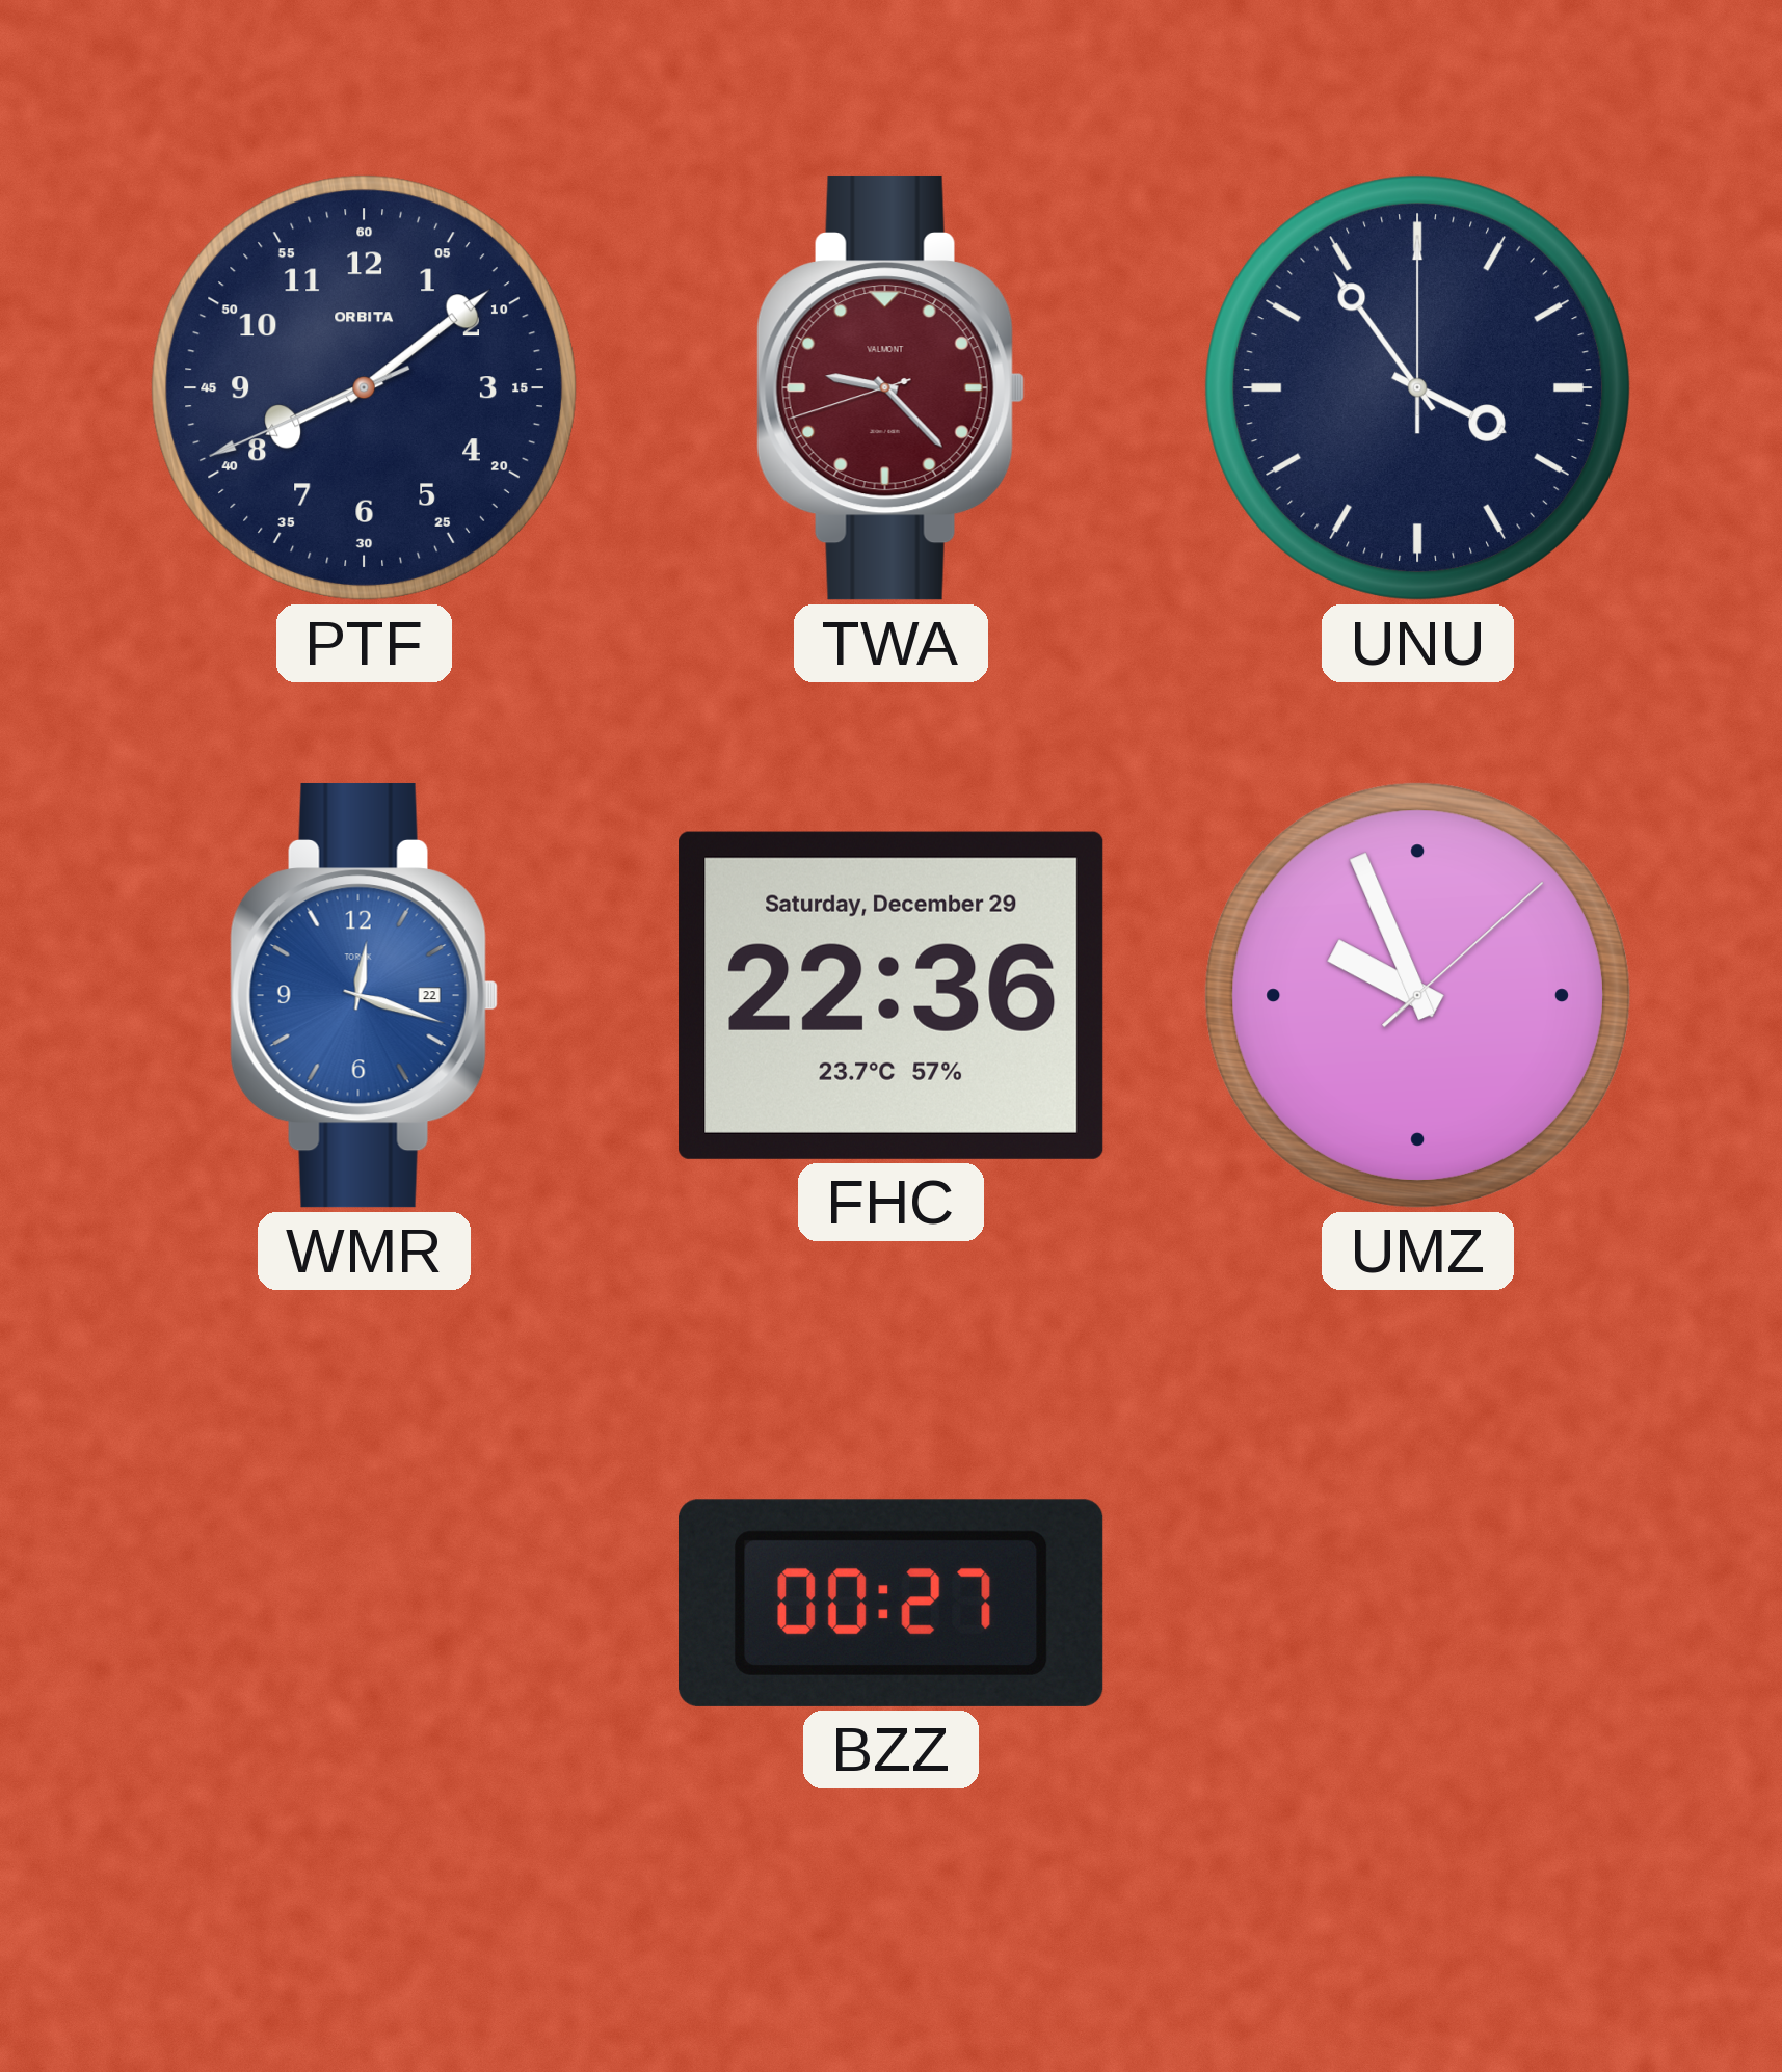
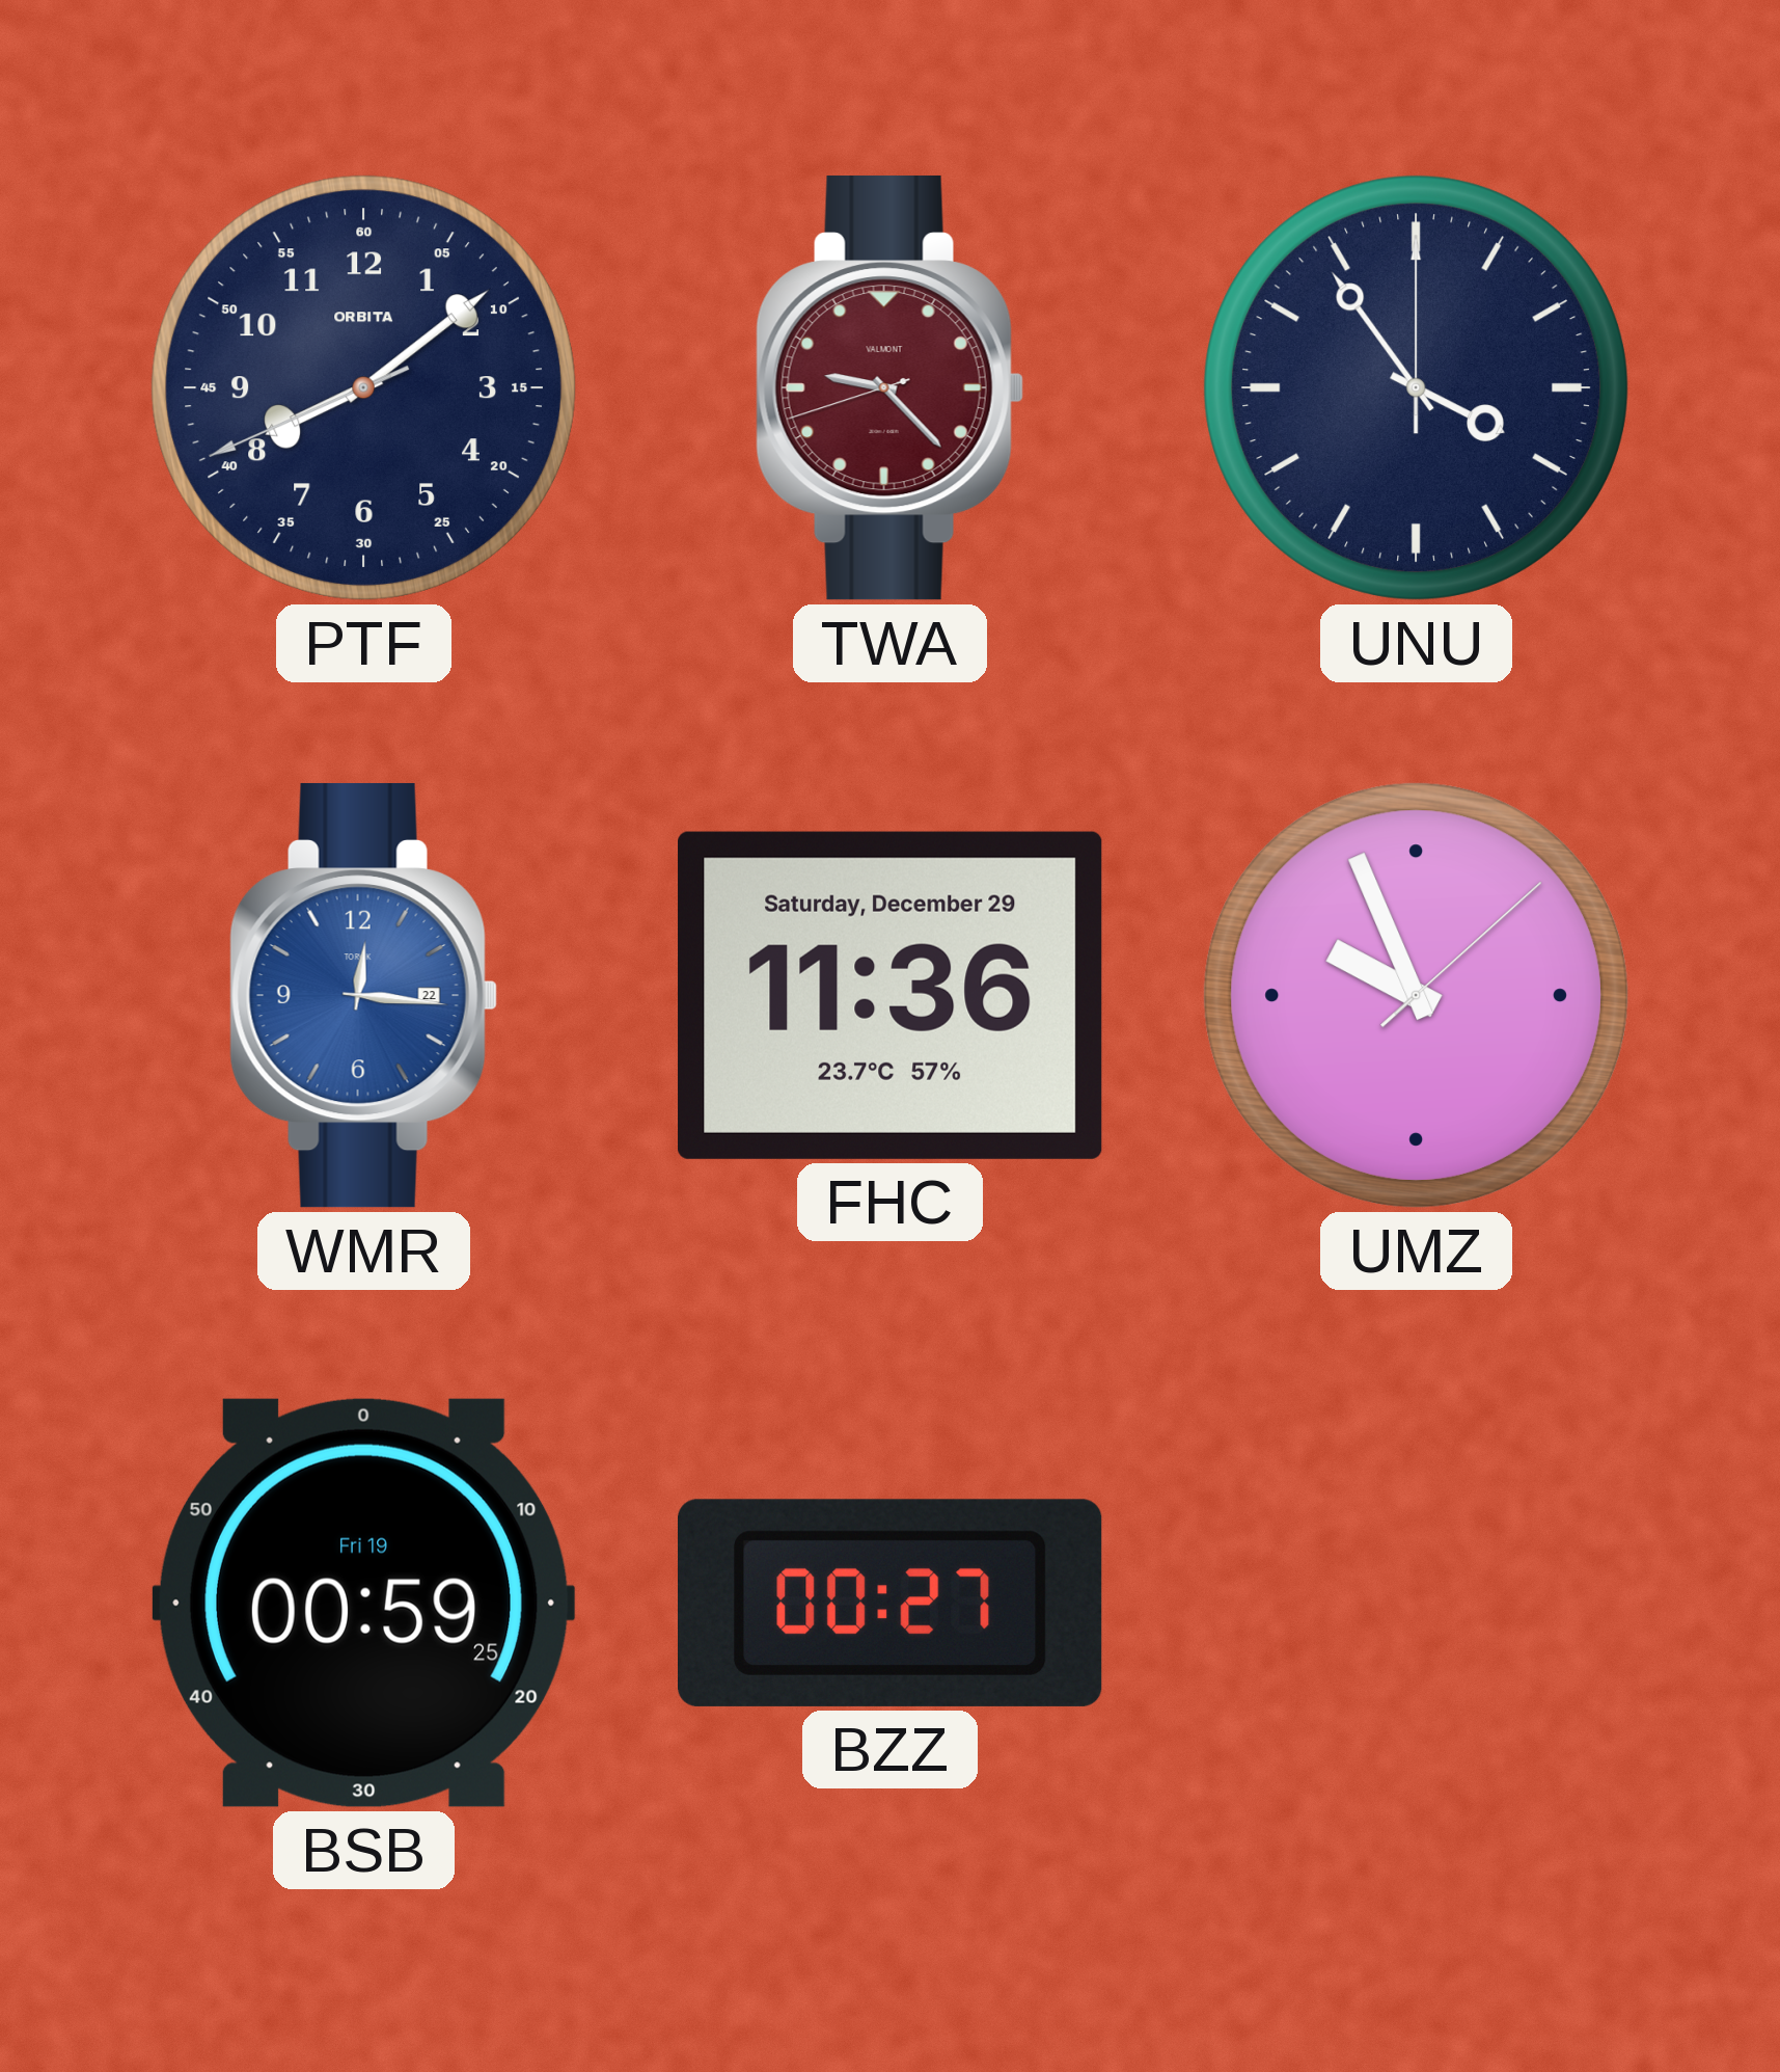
WMR: 12:18 -> 12:16
FHC: 22:36 -> 11:36
BSB: none -> 00:59
